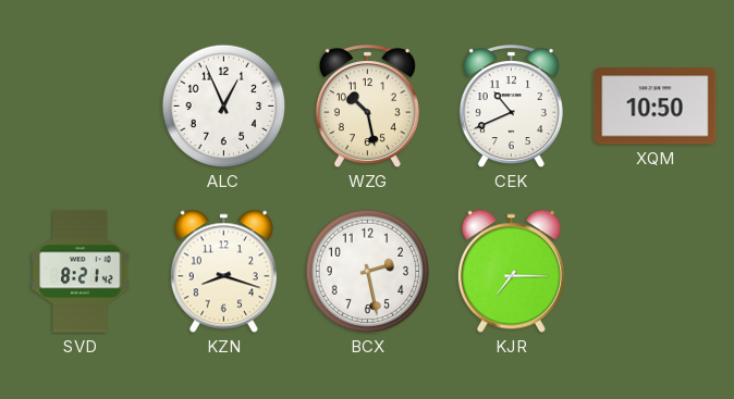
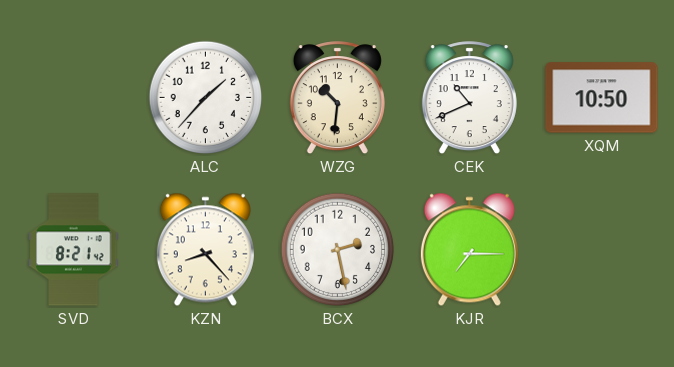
ALC: 12:56 -> 1:37
WZG: 10:28 -> 10:31
KZN: 8:18 -> 8:23
